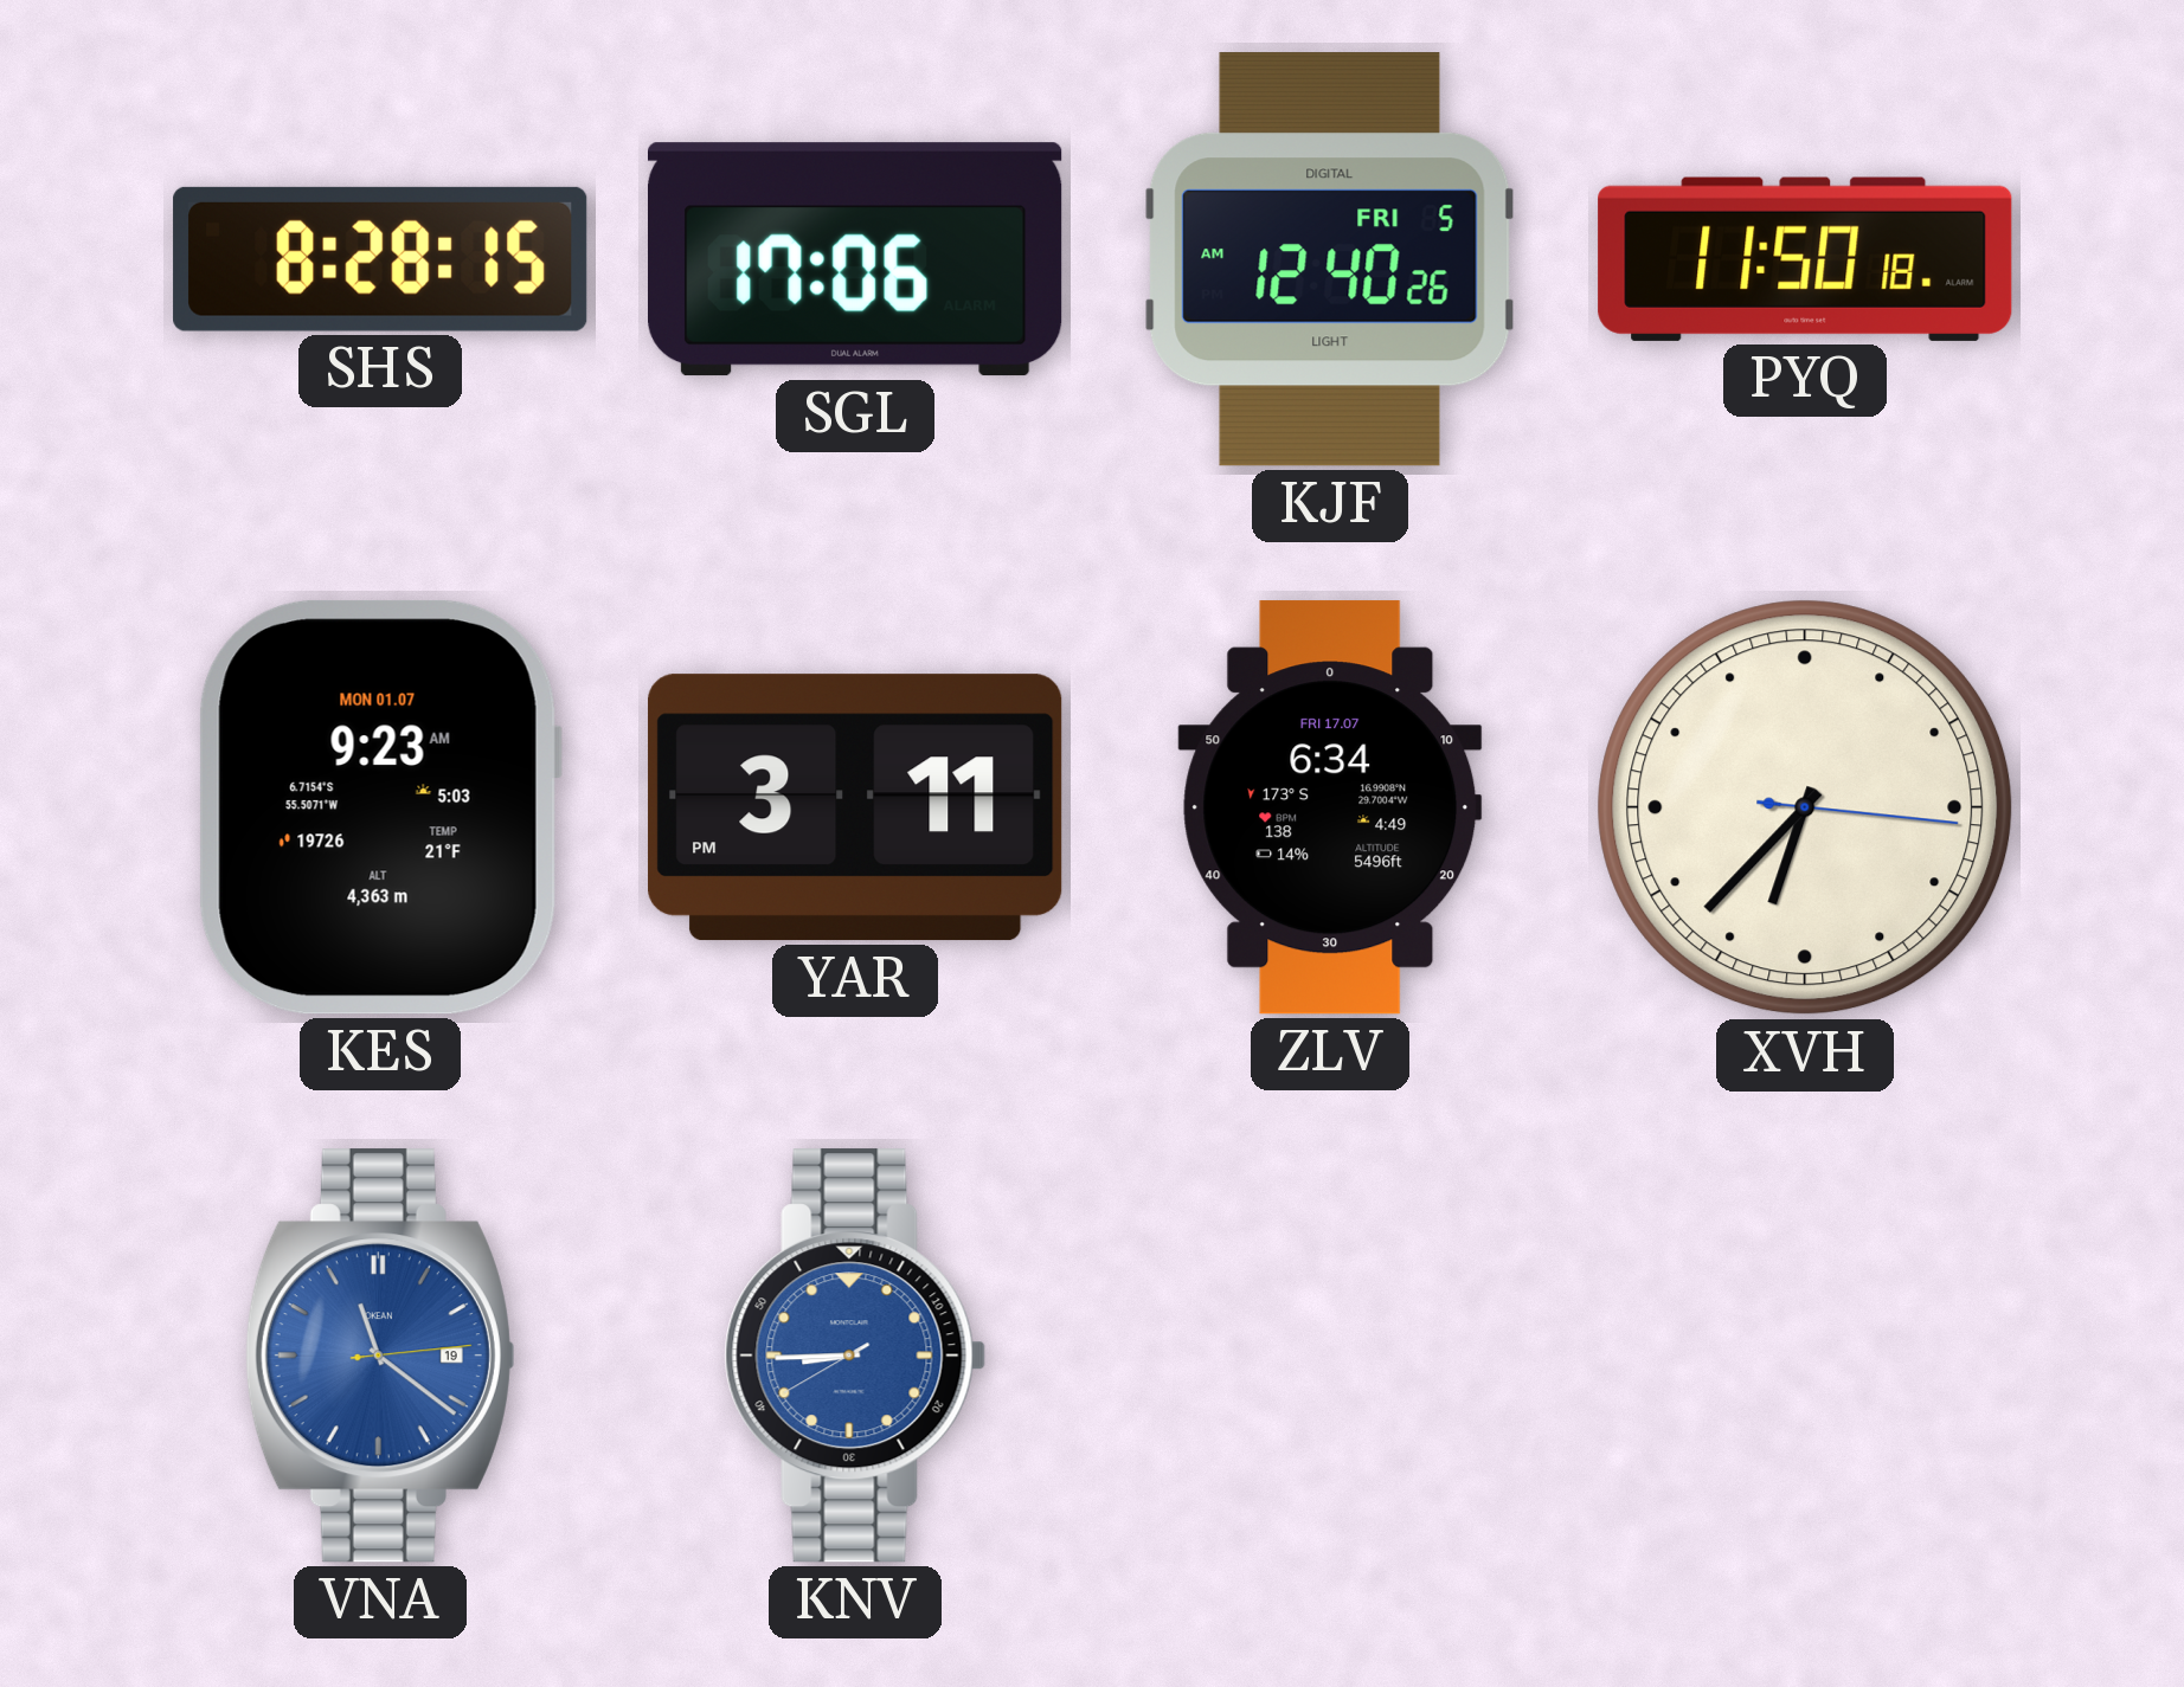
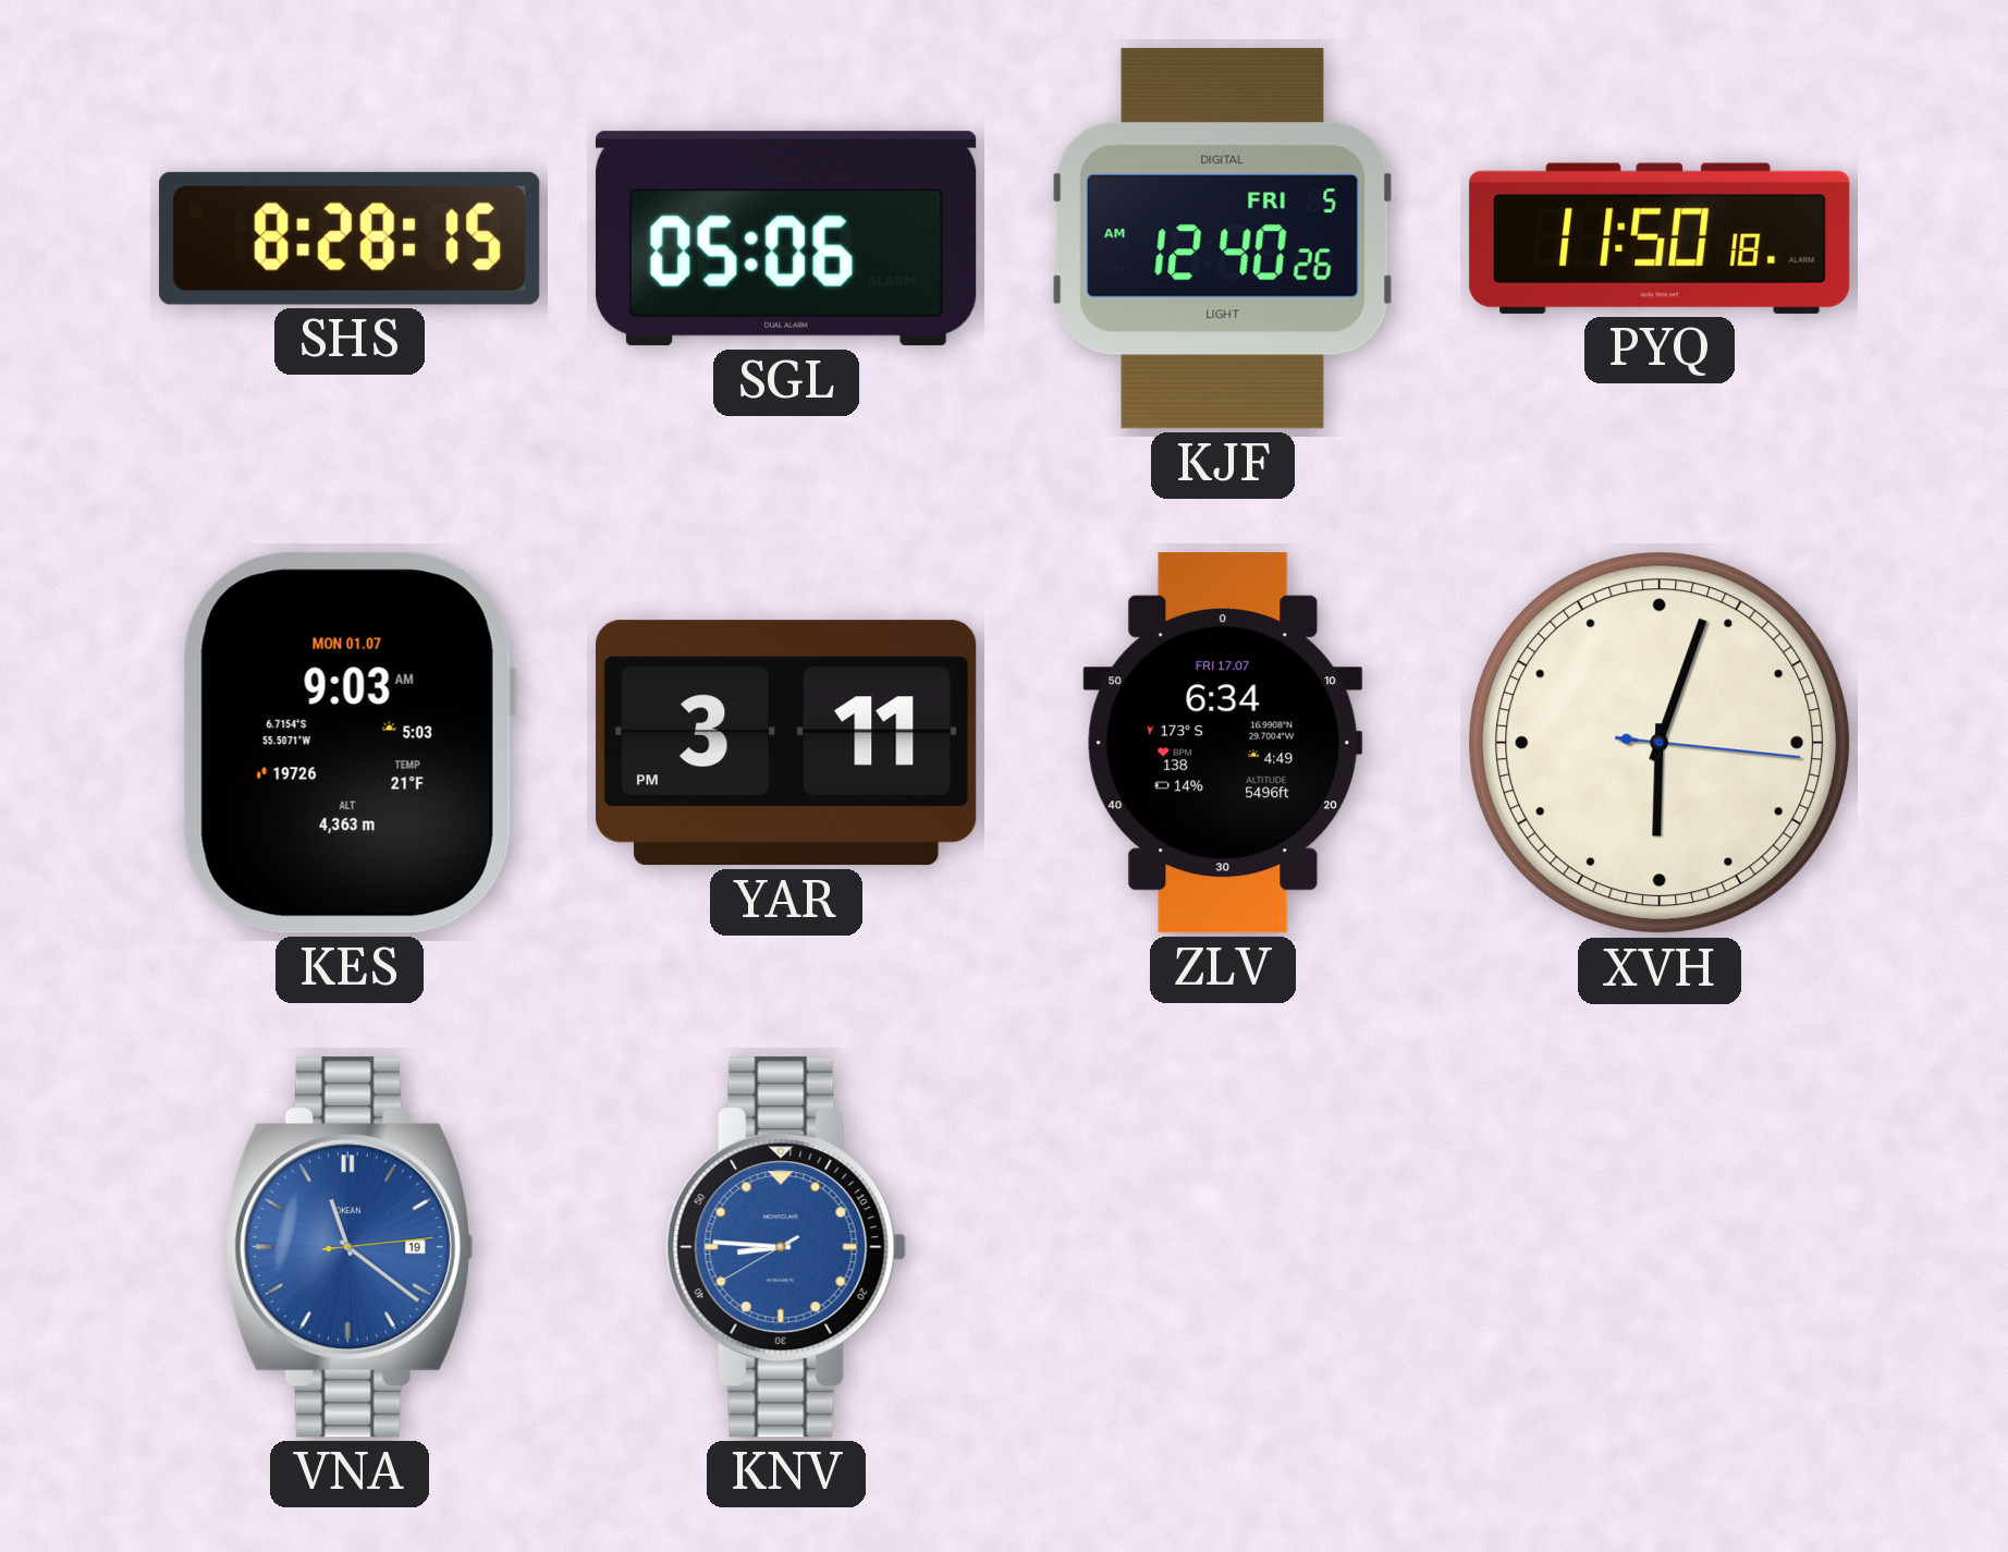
SGL: 17:06 -> 05:06
KES: 9:23 -> 9:03
XVH: 6:37 -> 6:03
KNV: 8:44 -> 8:45
